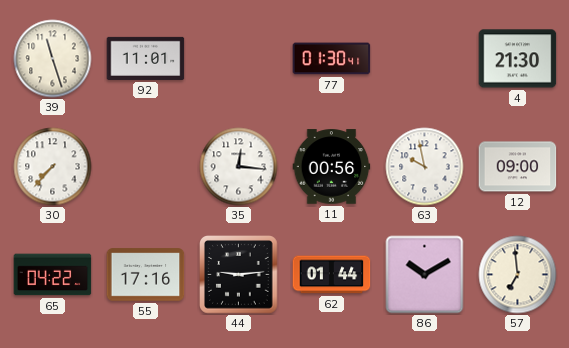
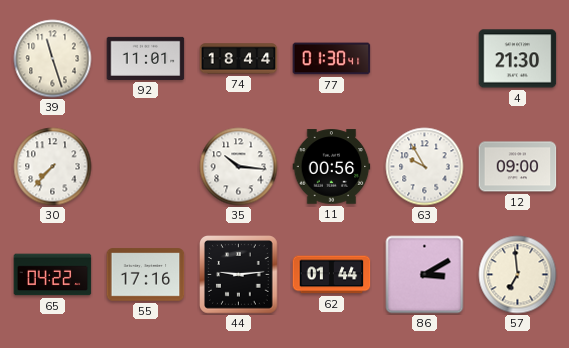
74: none -> 18:44
35: 12:16 -> 10:16
63: 9:58 -> 9:55
86: 10:10 -> 3:10
